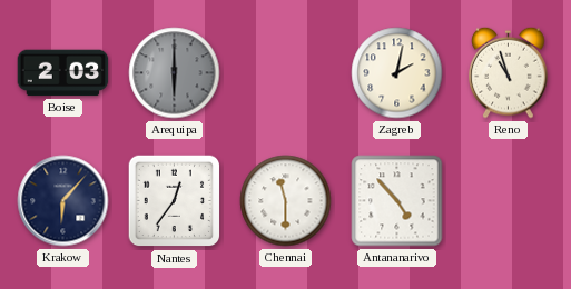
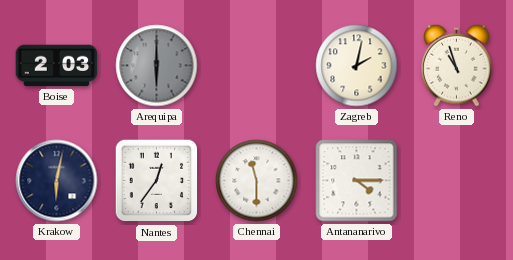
Krakow: 6:07 -> 6:02
Antananarivo: 4:53 -> 4:15
